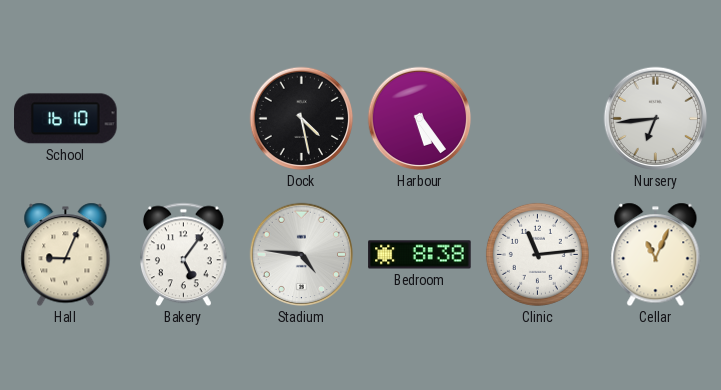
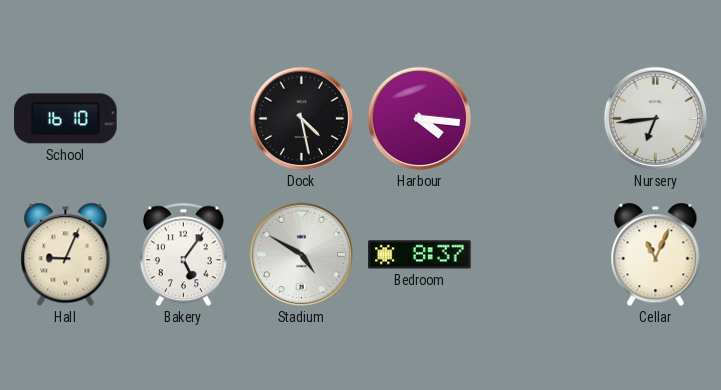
Harbour: 5:24 -> 4:16
Stadium: 4:46 -> 4:50
Bedroom: 8:38 -> 8:37
Clinic: 11:14 -> none
